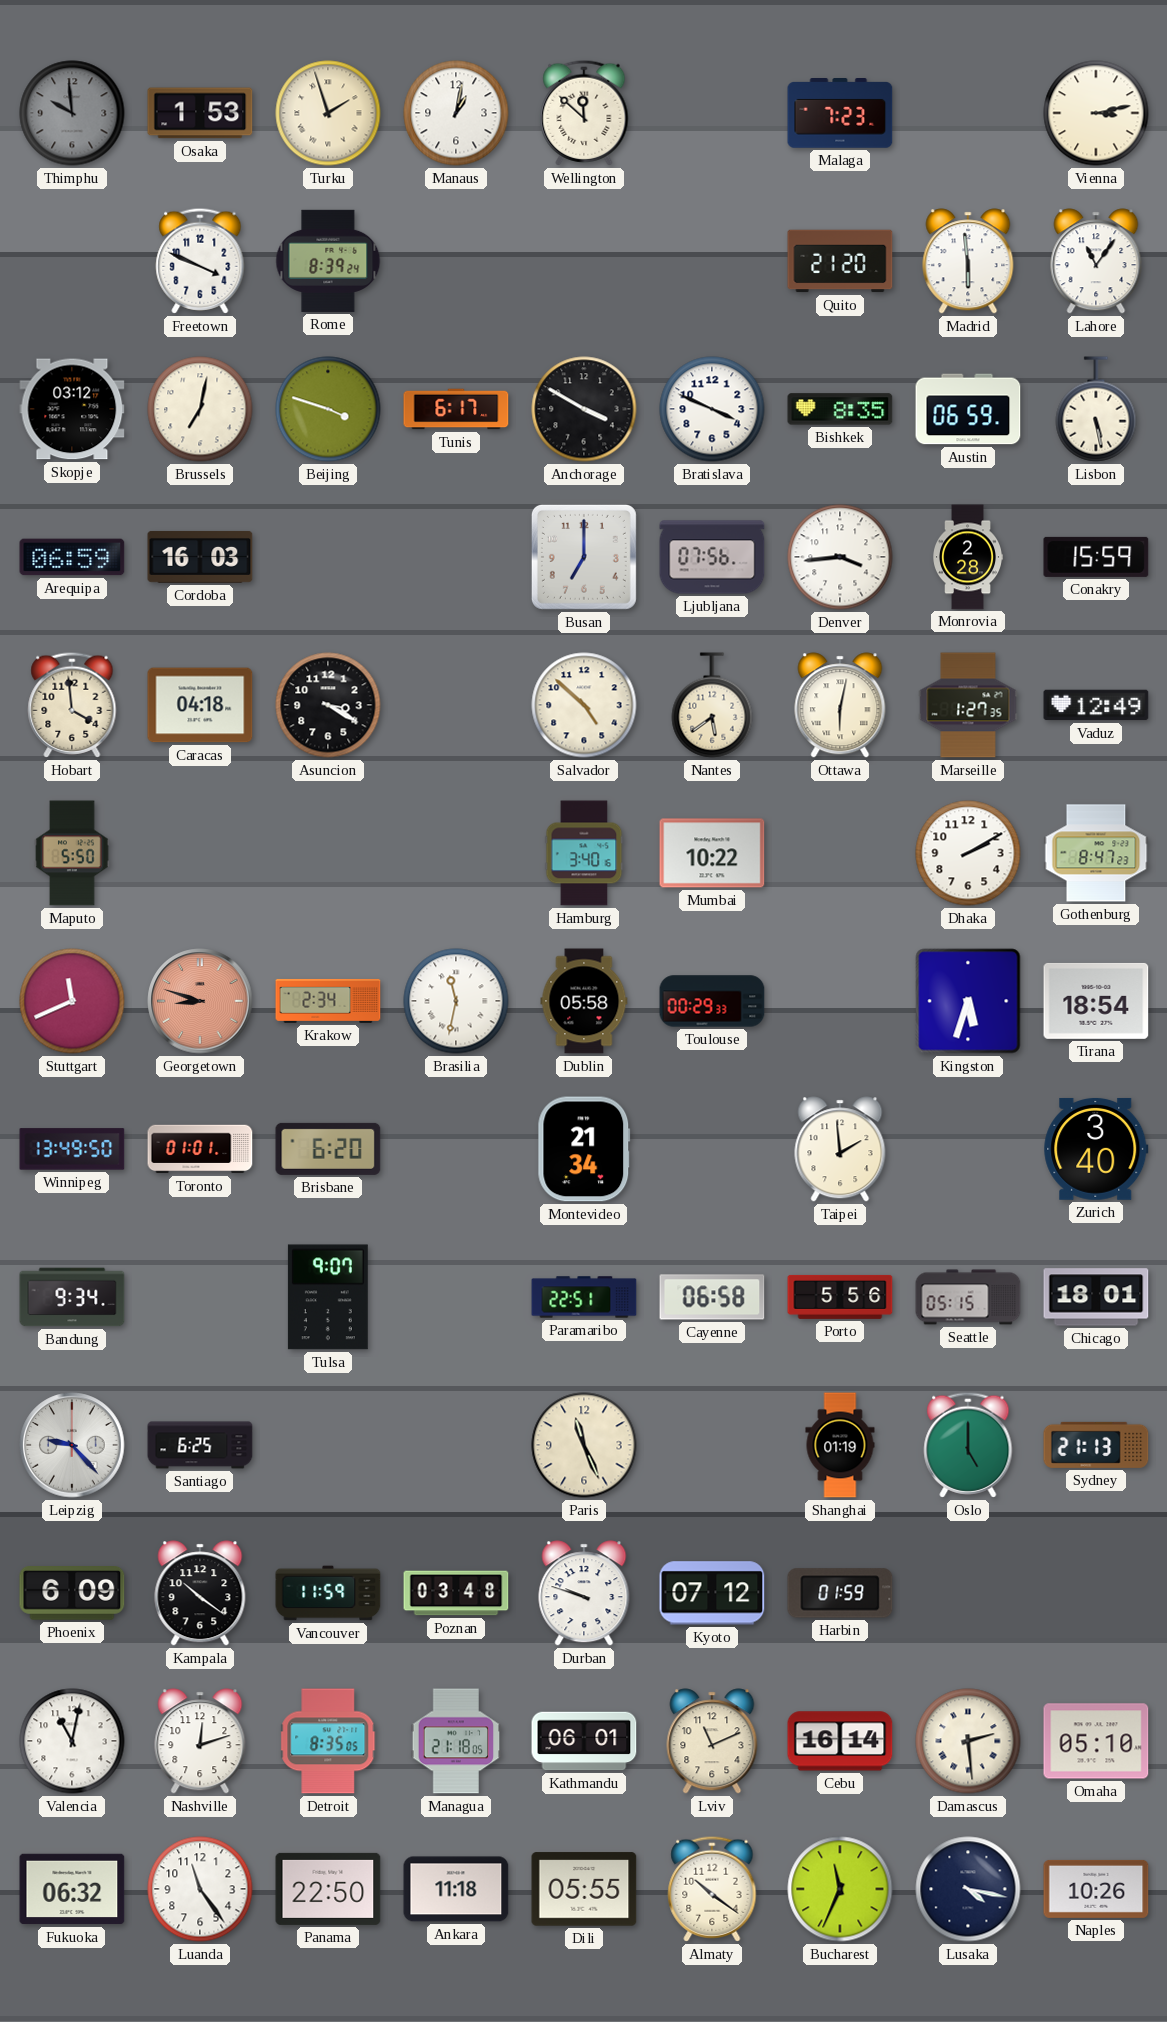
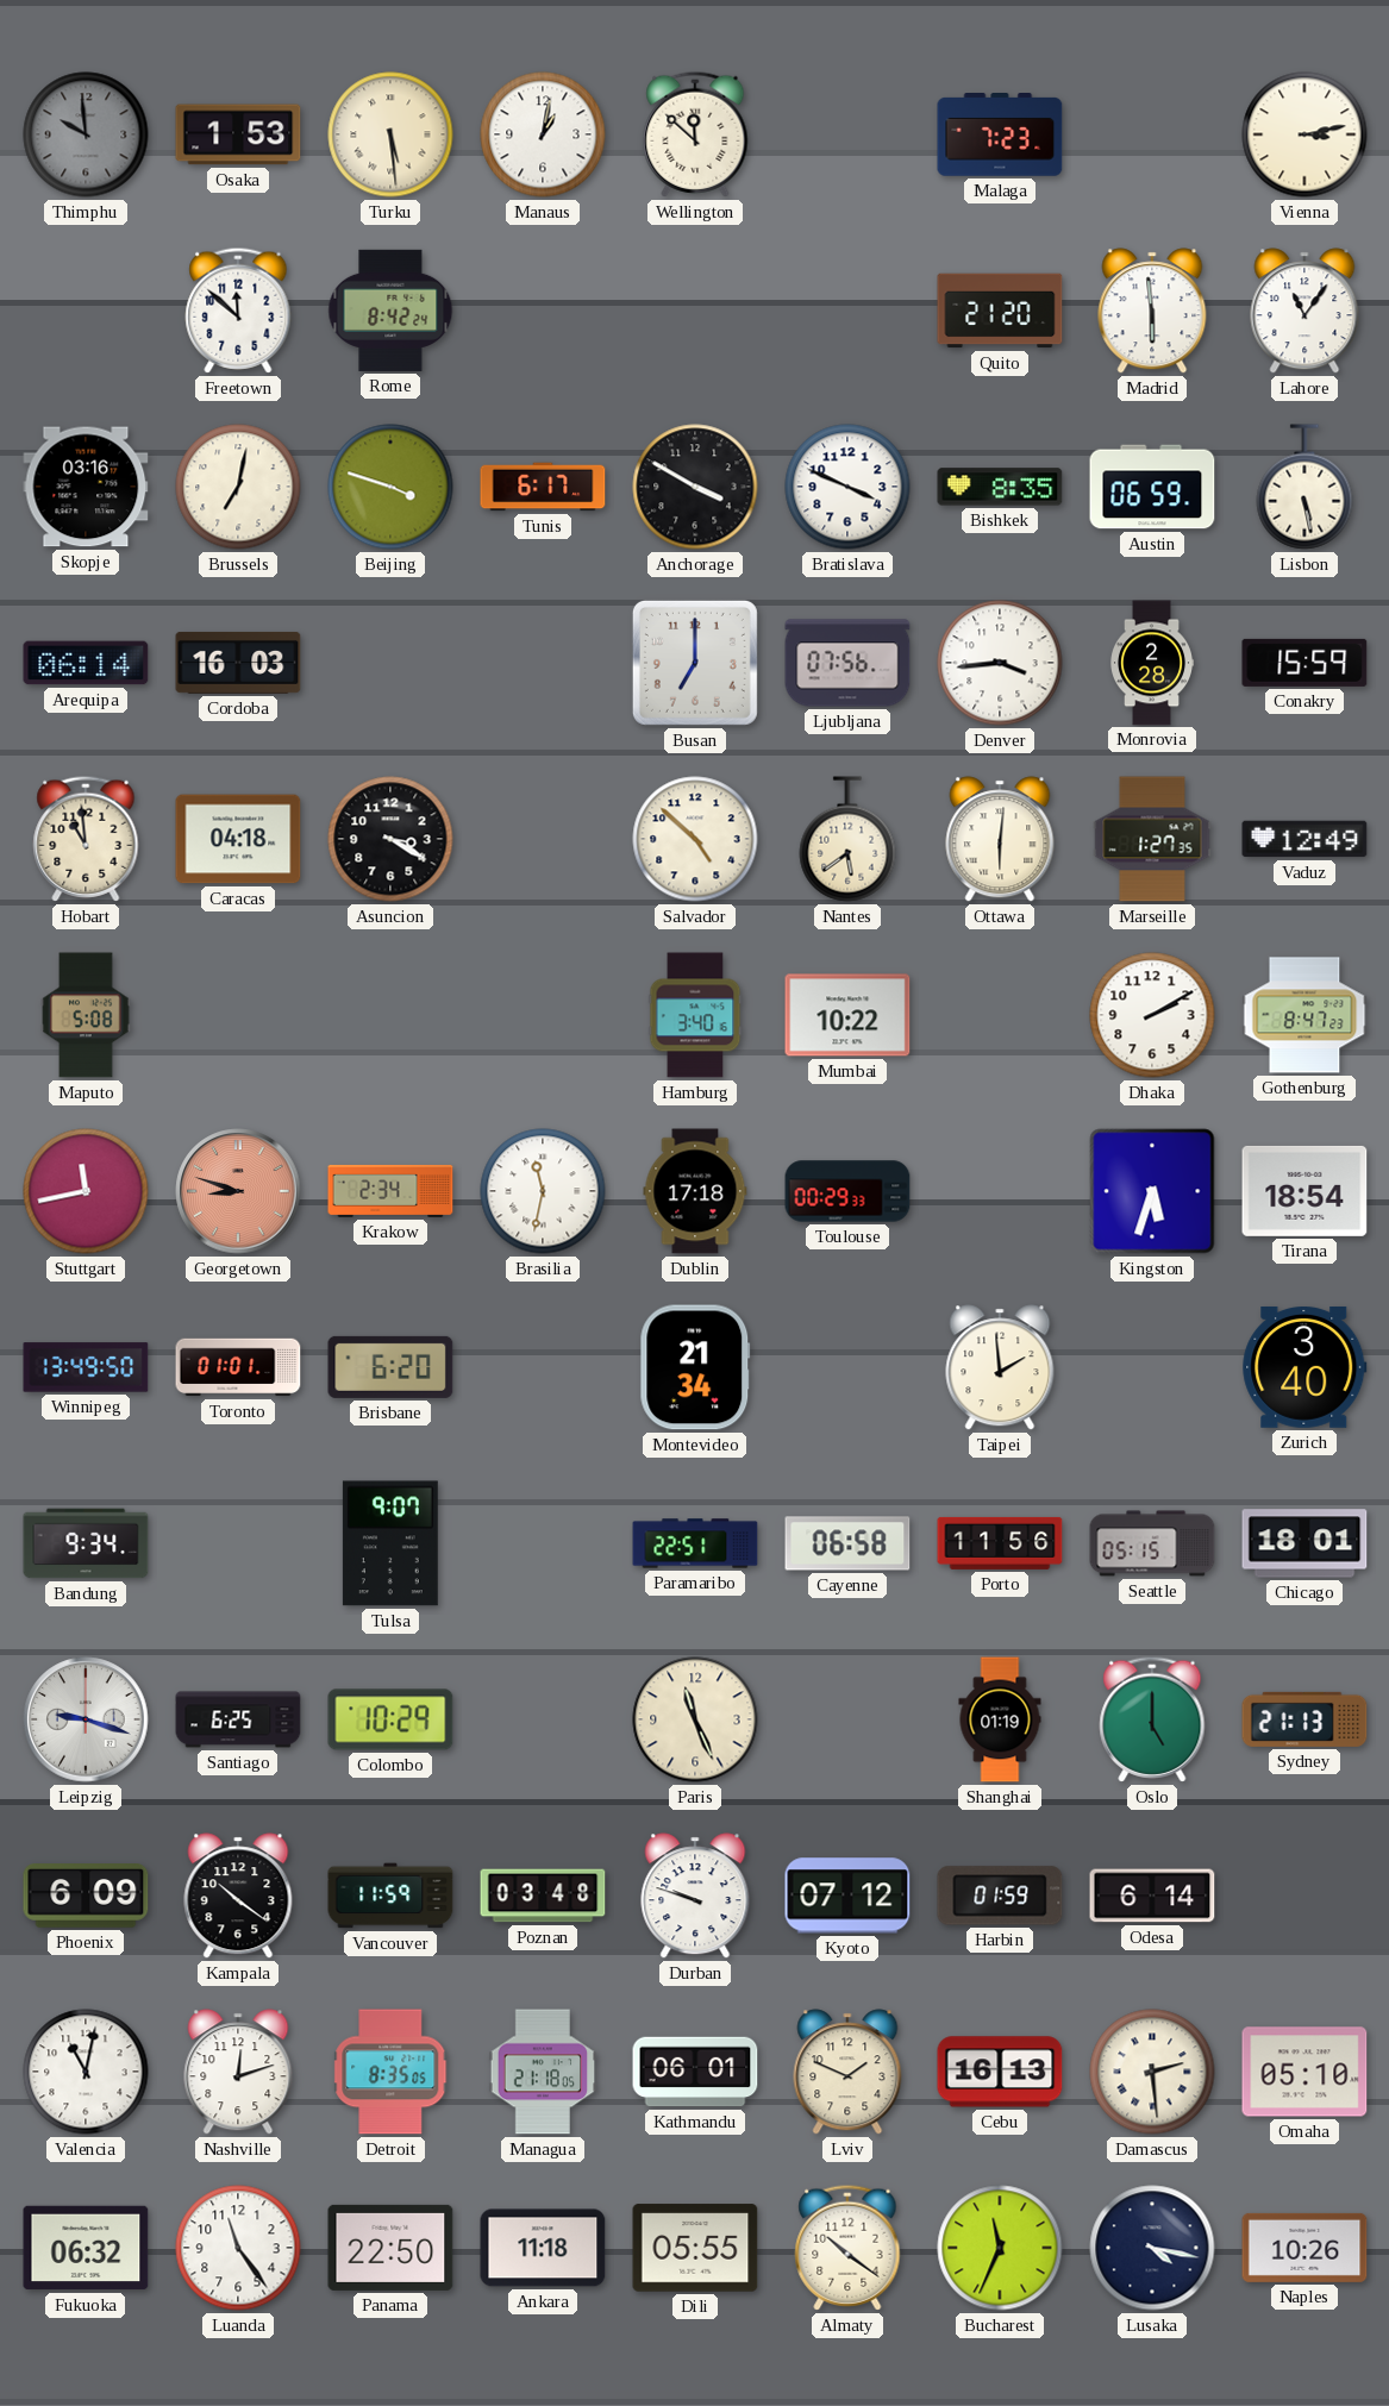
Turku: 1:57 -> 5:29
Freetown: 3:49 -> 11:52
Rome: 8:39 -> 8:42
Skopje: 03:12 -> 03:16
Arequipa: 06:59 -> 06:14
Hobart: 3:59 -> 10:59
Ottawa: 6:02 -> 6:01
Maputo: 5:50 -> 5:08
Stuttgart: 11:41 -> 11:43
Dublin: 05:58 -> 17:18
Porto: 5:56 -> 11:56
Leipzig: 9:23 -> 9:18
Colombo: none -> 10:29
Odesa: none -> 6:14
Lviv: 11:11 -> 1:49
Cebu: 16:14 -> 16:13
